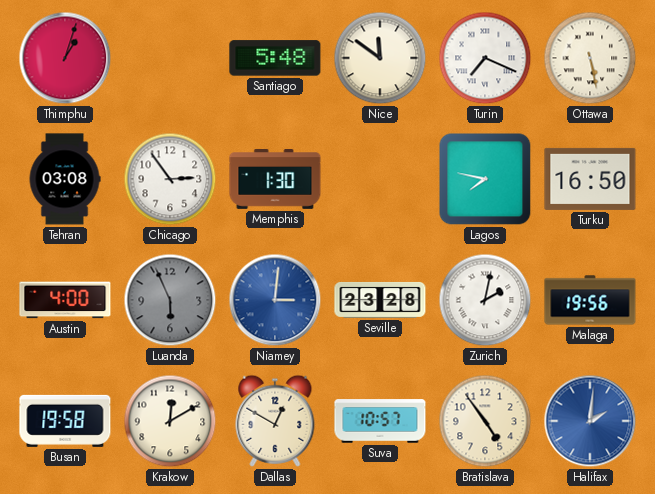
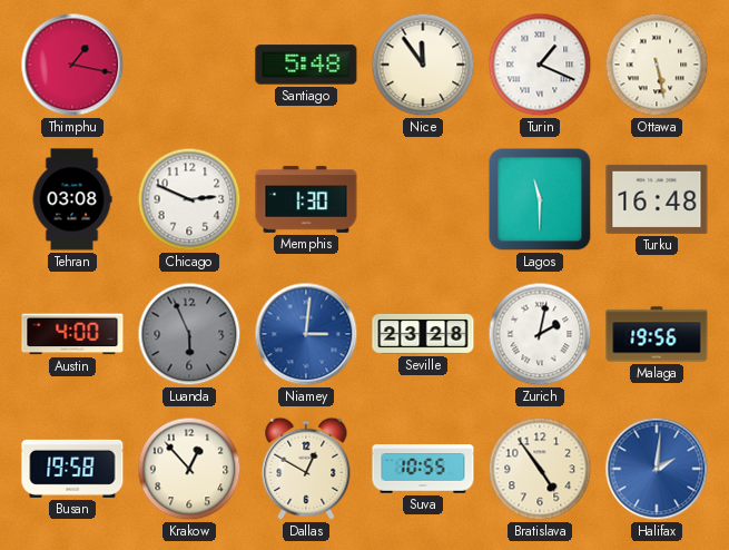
Thimphu: 1:03 -> 1:17
Nice: 11:51 -> 11:54
Turin: 7:19 -> 1:19
Chicago: 2:54 -> 2:49
Lagos: 7:47 -> 11:30
Turku: 16:50 -> 16:48
Krakow: 12:10 -> 12:53
Suva: 10:57 -> 10:55
